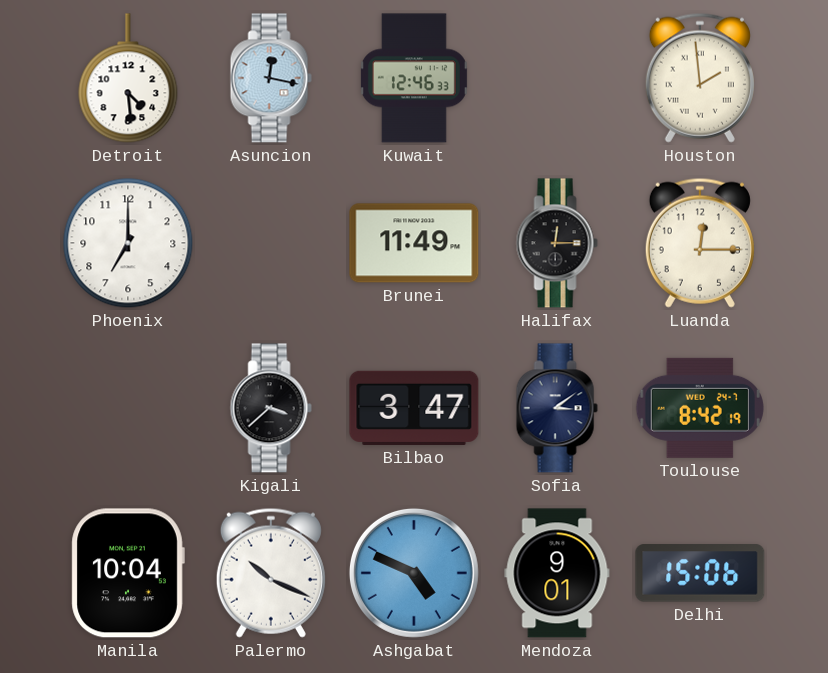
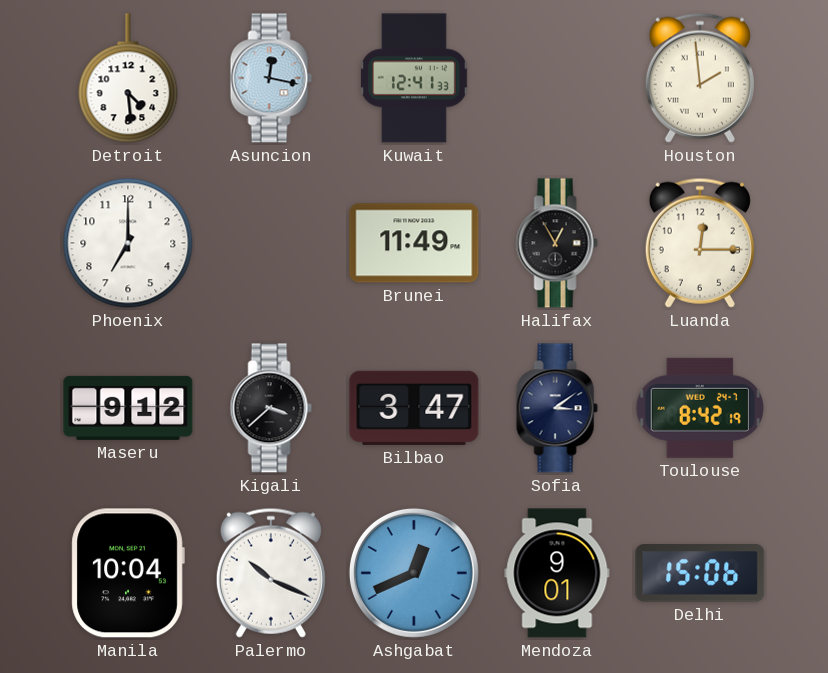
Kuwait: 12:46 -> 12:41
Halifax: 12:15 -> 12:55
Maseru: none -> 9:12
Ashgabat: 4:49 -> 12:41
